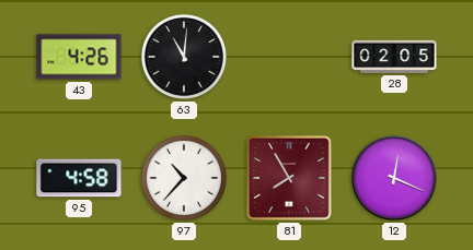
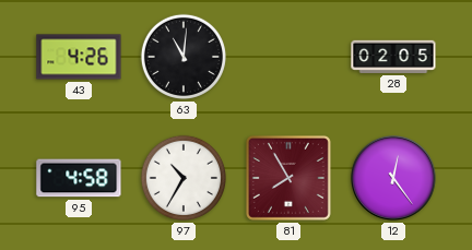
97: 10:37 -> 10:35
12: 12:19 -> 12:24
